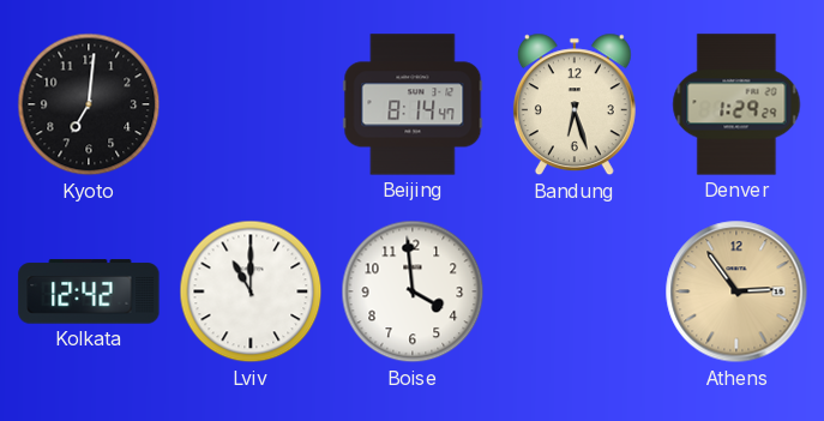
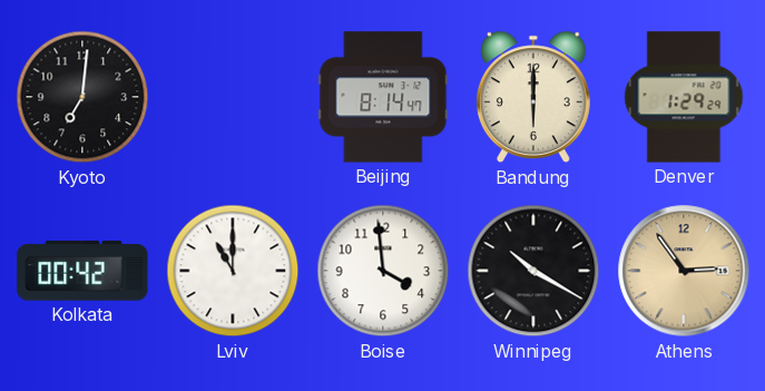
Bandung: 6:27 -> 6:00
Kolkata: 12:42 -> 00:42
Winnipeg: none -> 10:20
